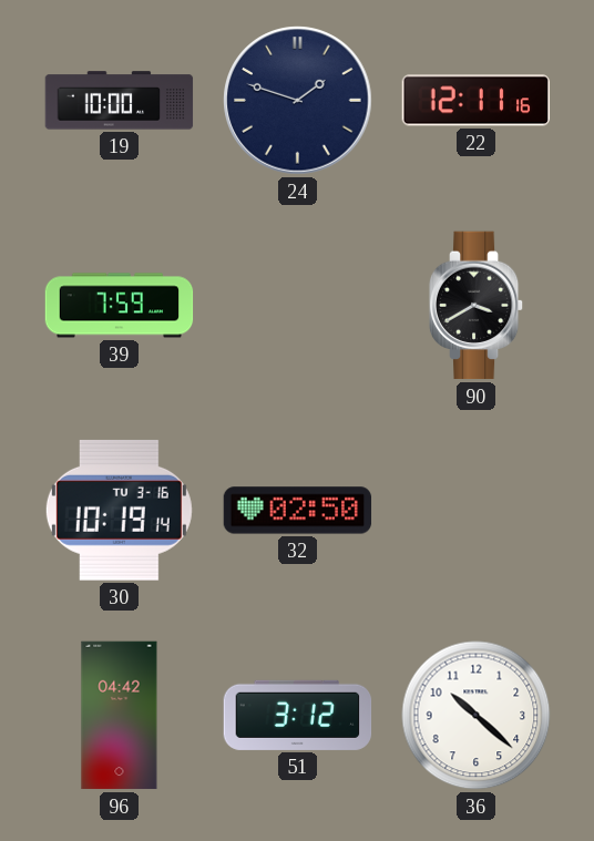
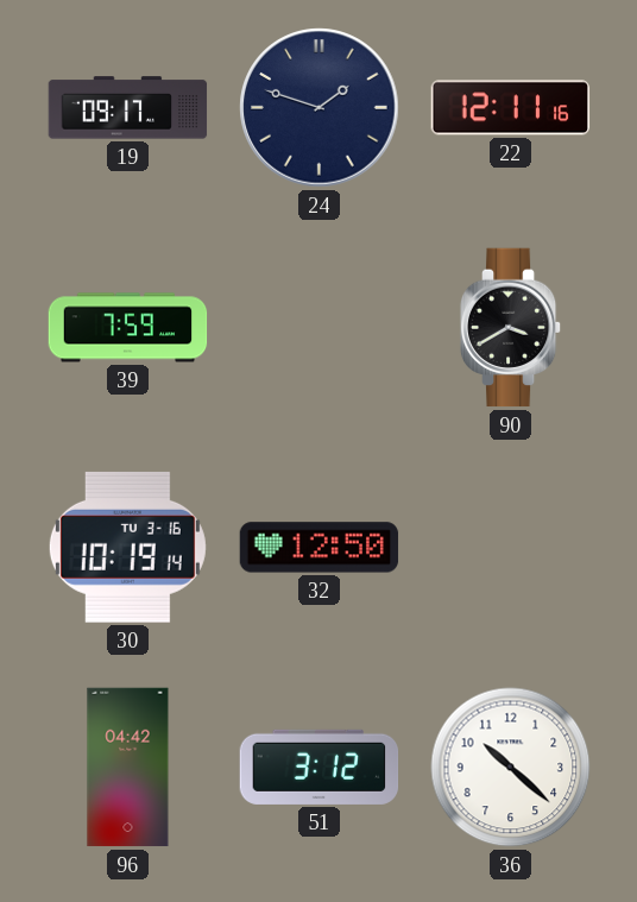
19: 10:00 -> 09:17
32: 02:50 -> 12:50
